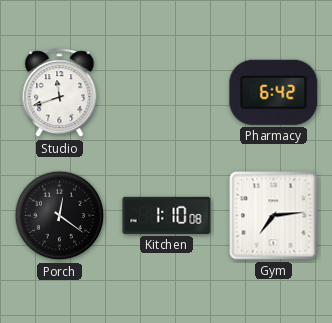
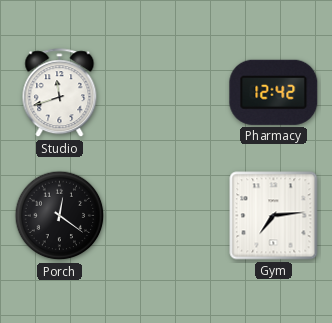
Pharmacy: 6:42 -> 12:42
Kitchen: 1:10 -> none
